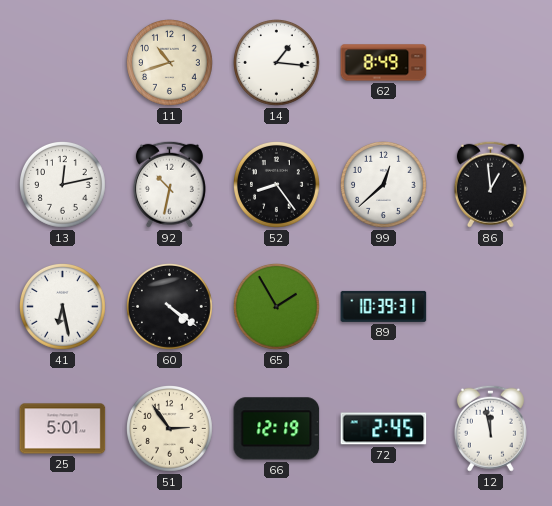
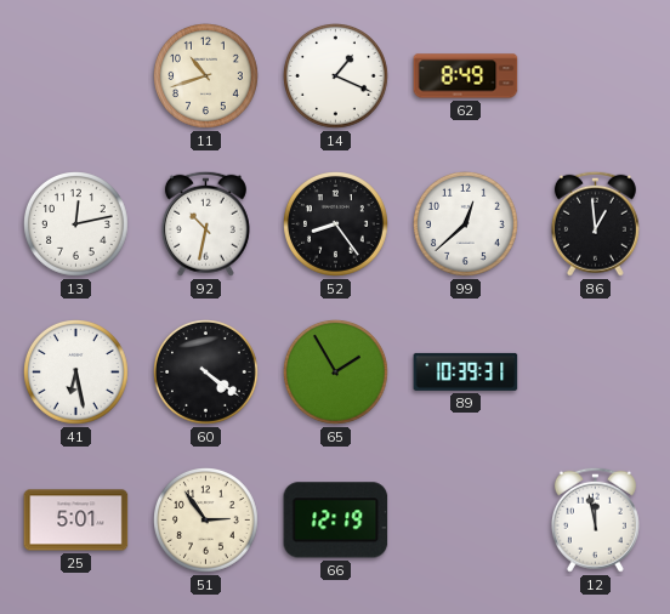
14: 1:16 -> 1:19
72: 2:45 -> none
